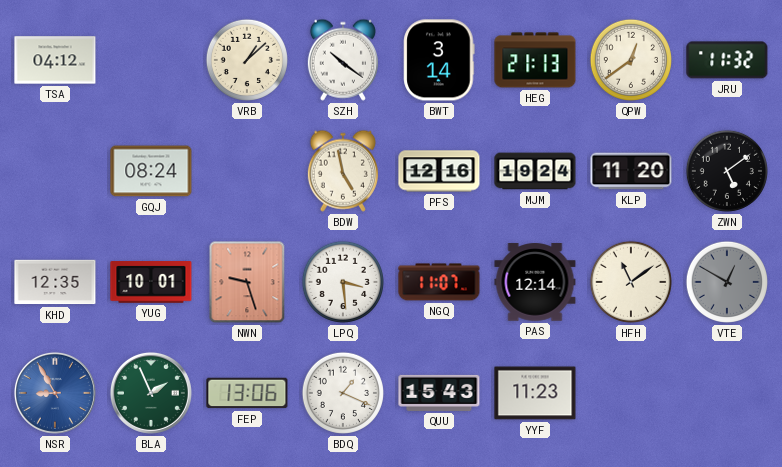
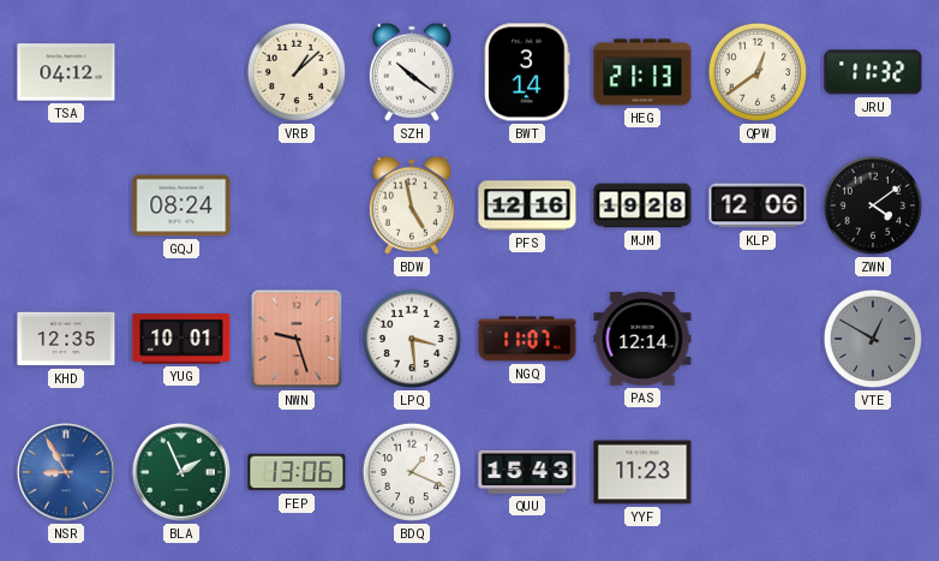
MJM: 19:24 -> 19:28
KLP: 11:20 -> 12:06
ZWN: 5:09 -> 4:09
HFH: 11:09 -> none
